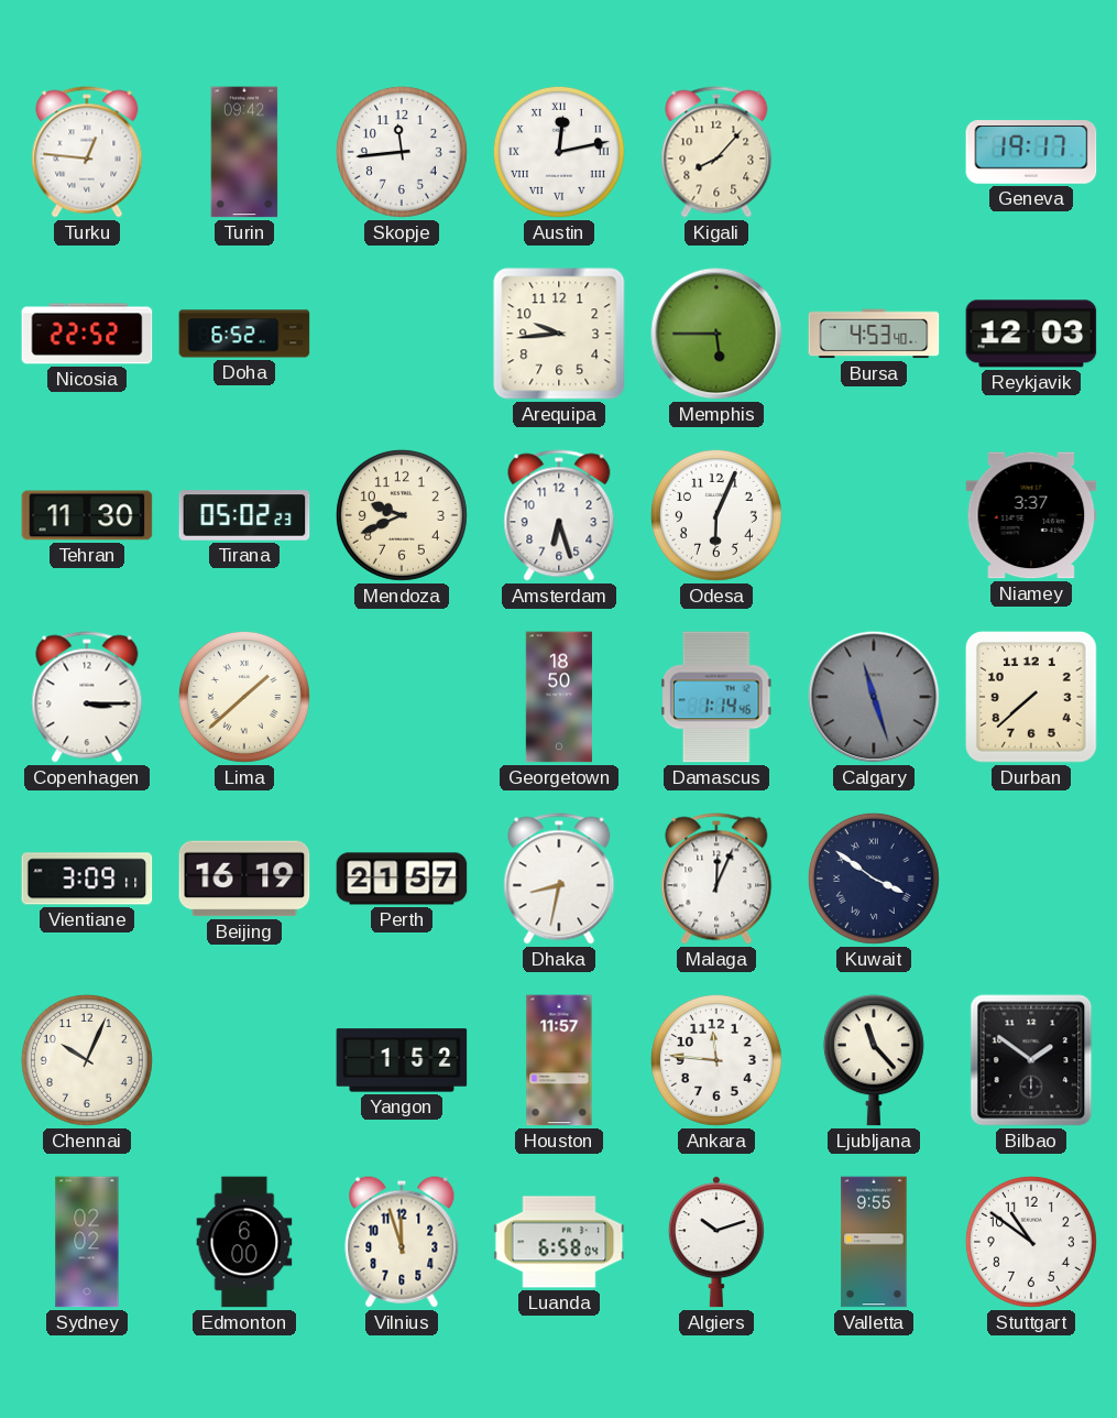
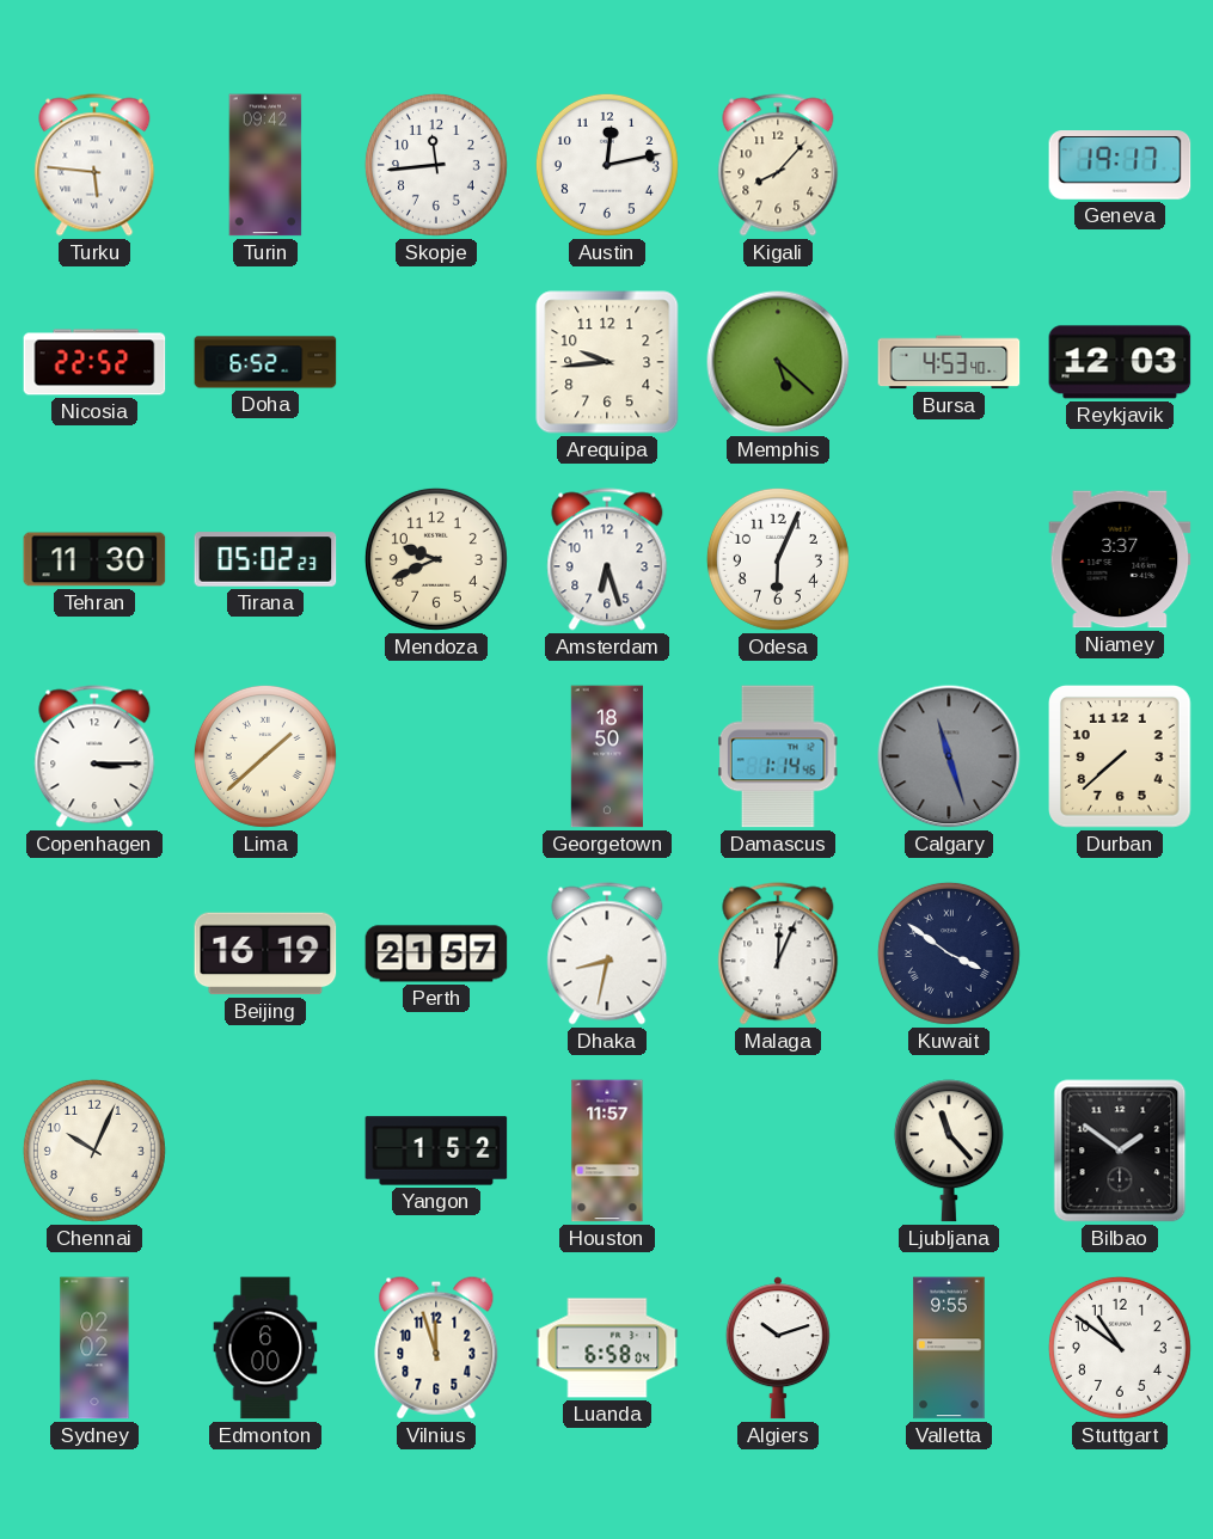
Turku: 12:46 -> 5:46
Austin numerals: Roman -> Arabic
Memphis: 5:45 -> 5:22
Vientiane: 3:09 -> none
Ankara: 11:46 -> none
